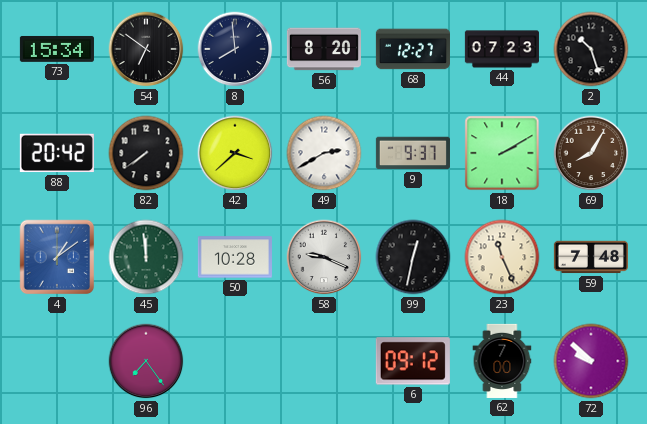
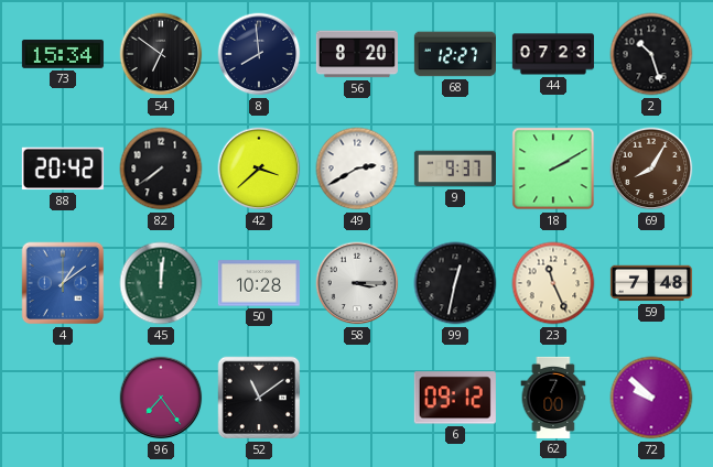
45: 11:59 -> 12:01
58: 9:19 -> 3:15
52: none -> 11:09
